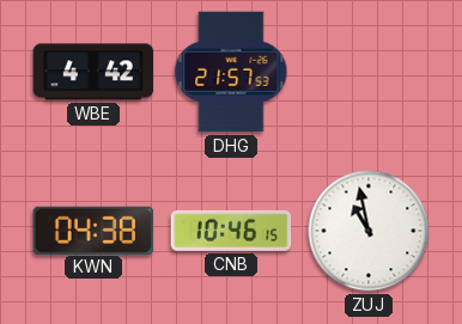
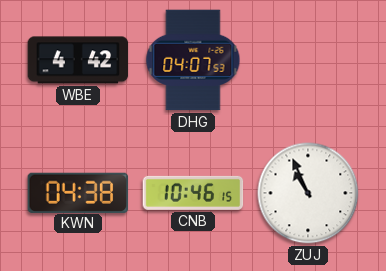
DHG: 21:57 -> 04:07
ZUJ: 10:58 -> 10:56
